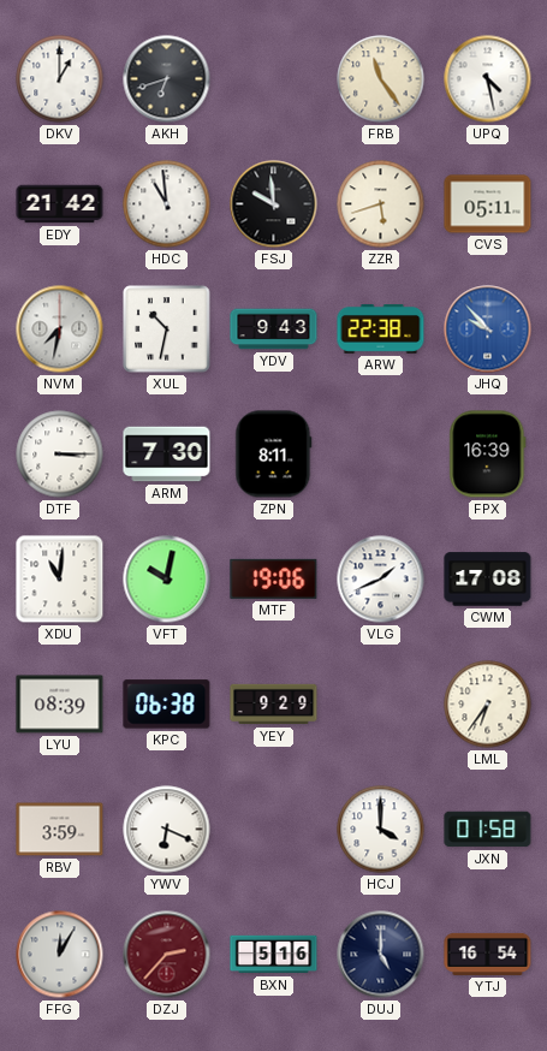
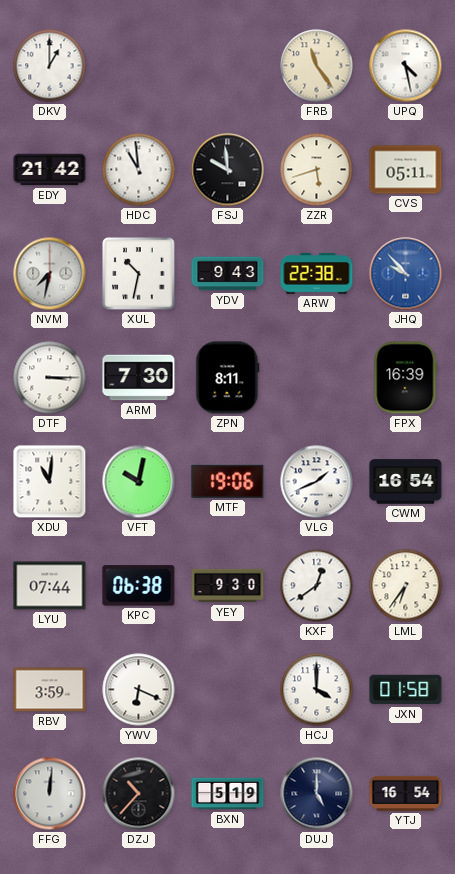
AKH: 6:42 -> none
CWM: 17:08 -> 16:54
LYU: 08:39 -> 07:44
YEY: 9:29 -> 9:30
KXF: none -> 12:39
FFG: 12:05 -> 12:01
DZJ: 2:37 -> 10:37
DZJ dial: burgundy -> black
BXN: 5:16 -> 5:19
